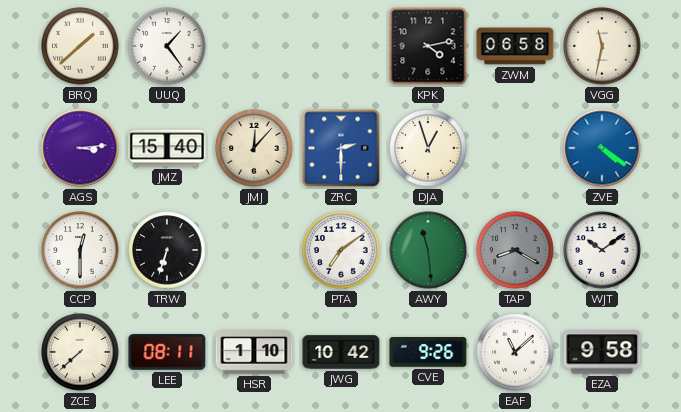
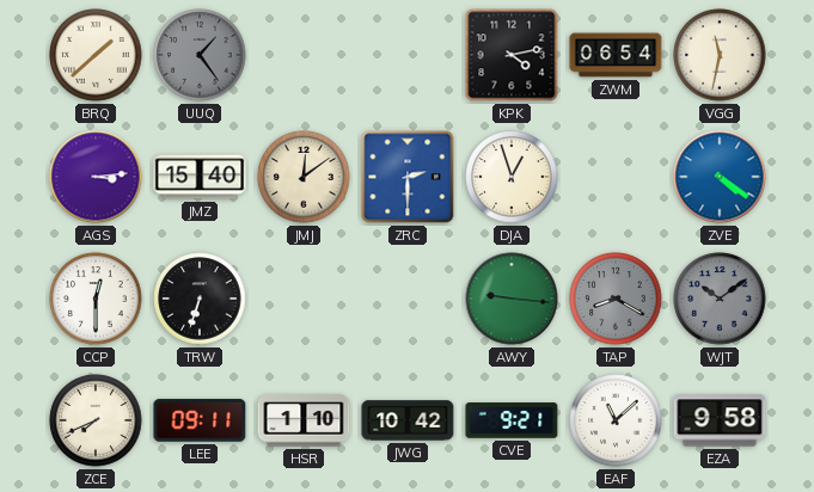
UUQ dial: white -> grey
ZWM: 06:58 -> 06:54
JMJ: 12:07 -> 12:09
PTA: 7:09 -> none
AWY: 11:29 -> 9:16
WJT dial: white -> grey
ZCE: 7:38 -> 7:41
LEE: 08:11 -> 09:11
CVE: 9:26 -> 9:21
